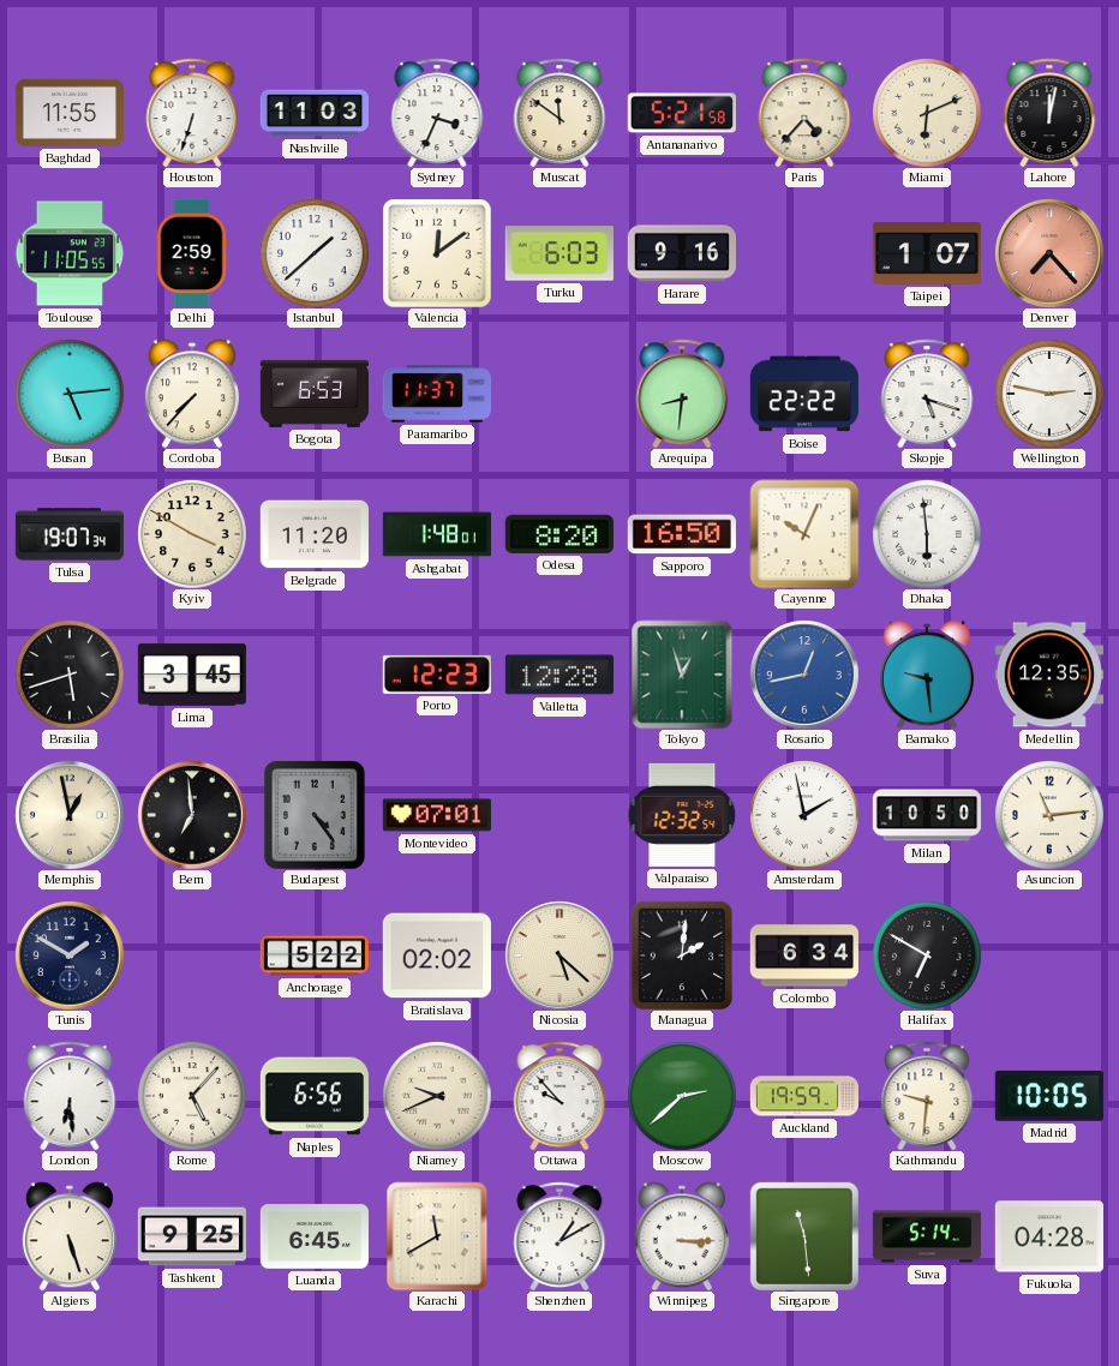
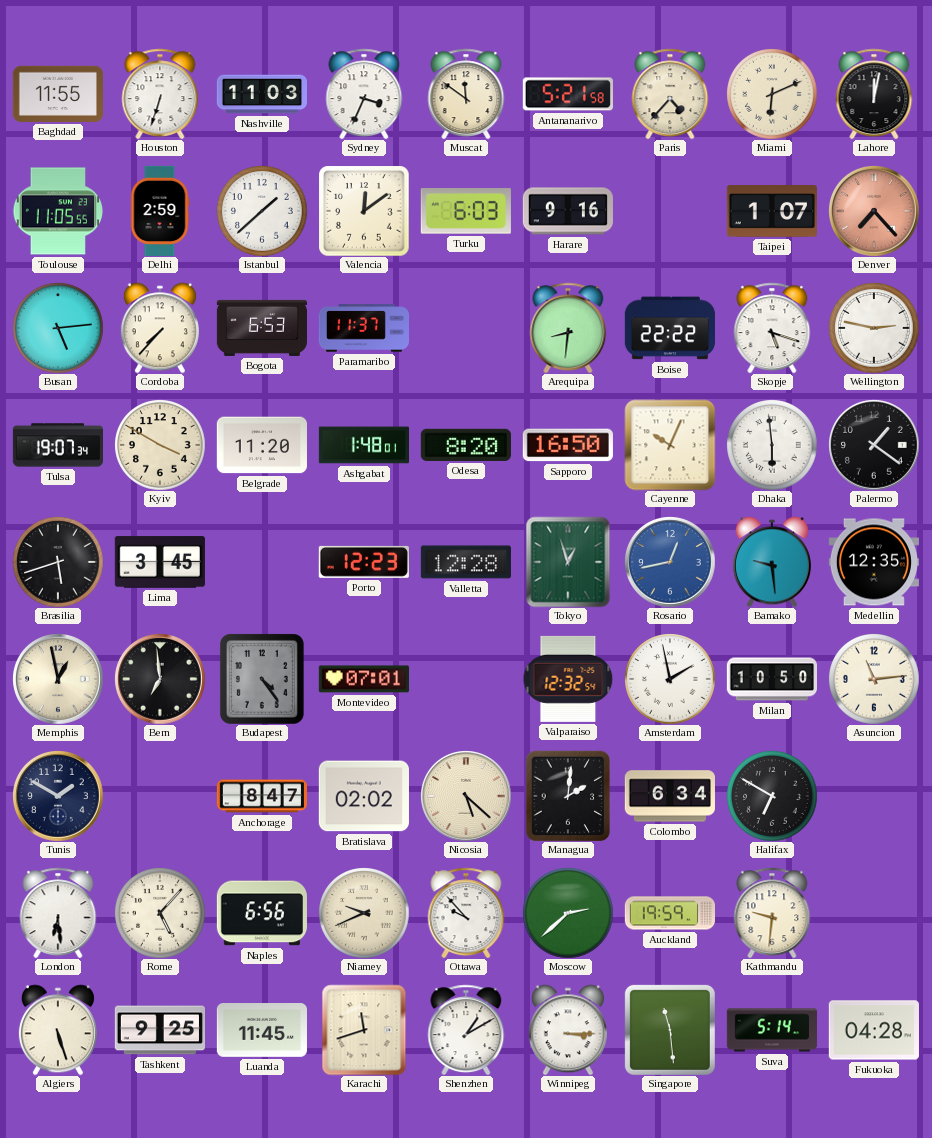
Palermo: none -> 1:21
Anchorage: 5:22 -> 8:47
Madrid: 10:05 -> none
Luanda: 6:45 -> 11:45
Karachi: 11:40 -> 11:42
